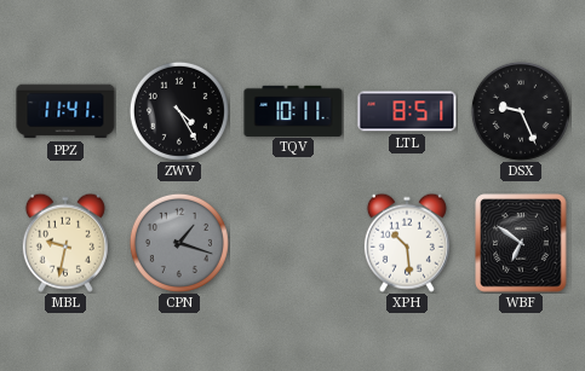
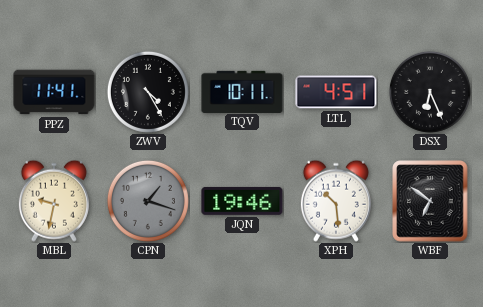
LTL: 8:51 -> 4:51
DSX: 9:26 -> 6:26
JQN: none -> 19:46
